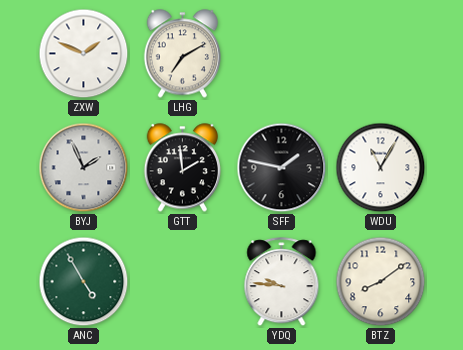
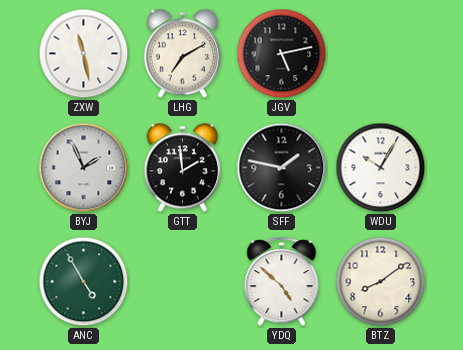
ZXW: 1:49 -> 11:28
JGV: none -> 5:13
WDU: 11:05 -> 10:05
YDQ: 9:46 -> 4:52
